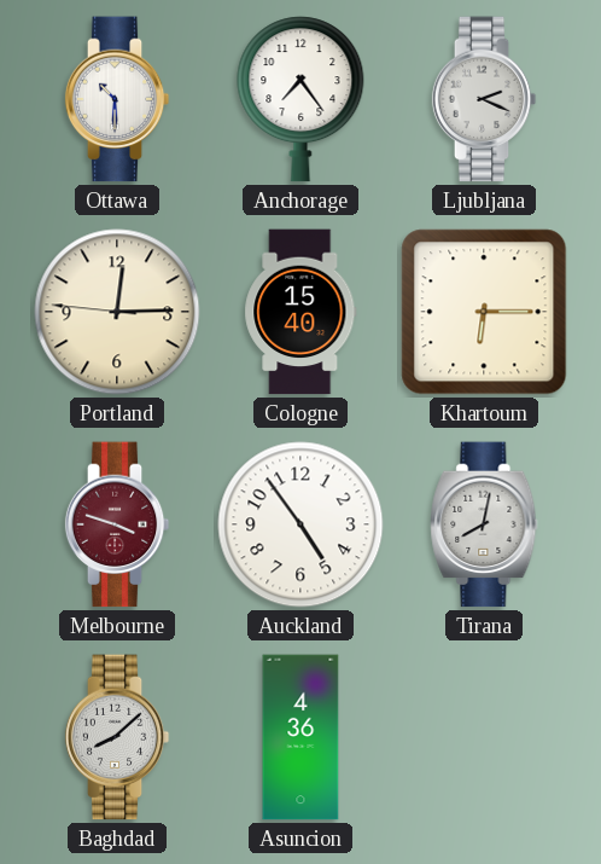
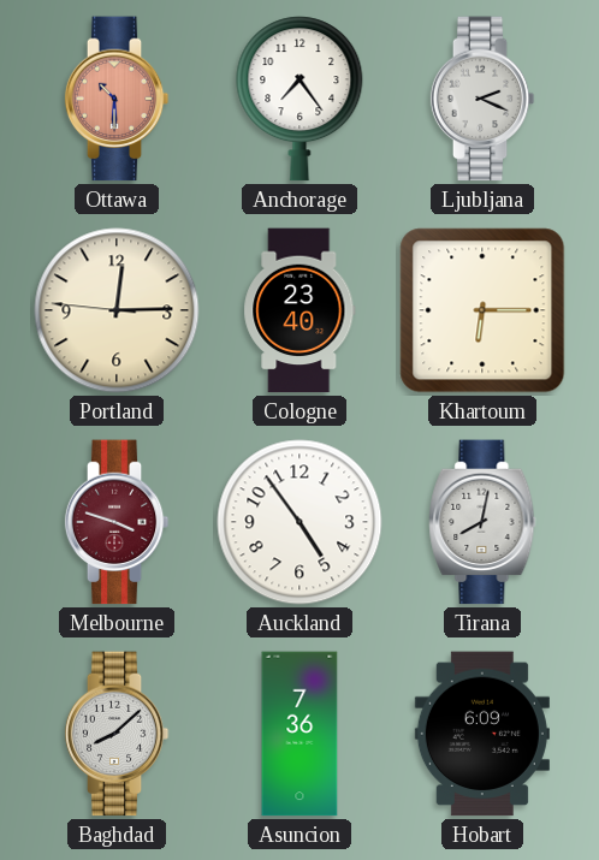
Ottawa dial: white -> salmon
Cologne: 15:40 -> 23:40
Asuncion: 4:36 -> 7:36
Hobart: none -> 6:09
